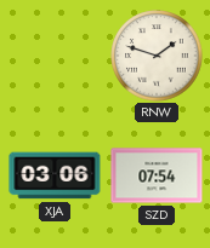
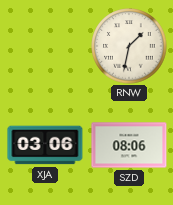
RNW: 1:48 -> 1:32
SZD: 07:54 -> 08:06
